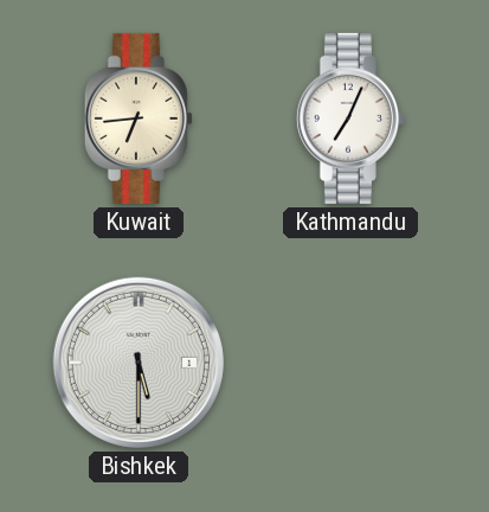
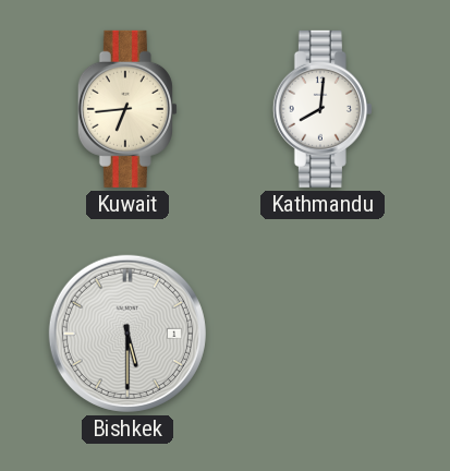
Kathmandu: 7:04 -> 8:01
